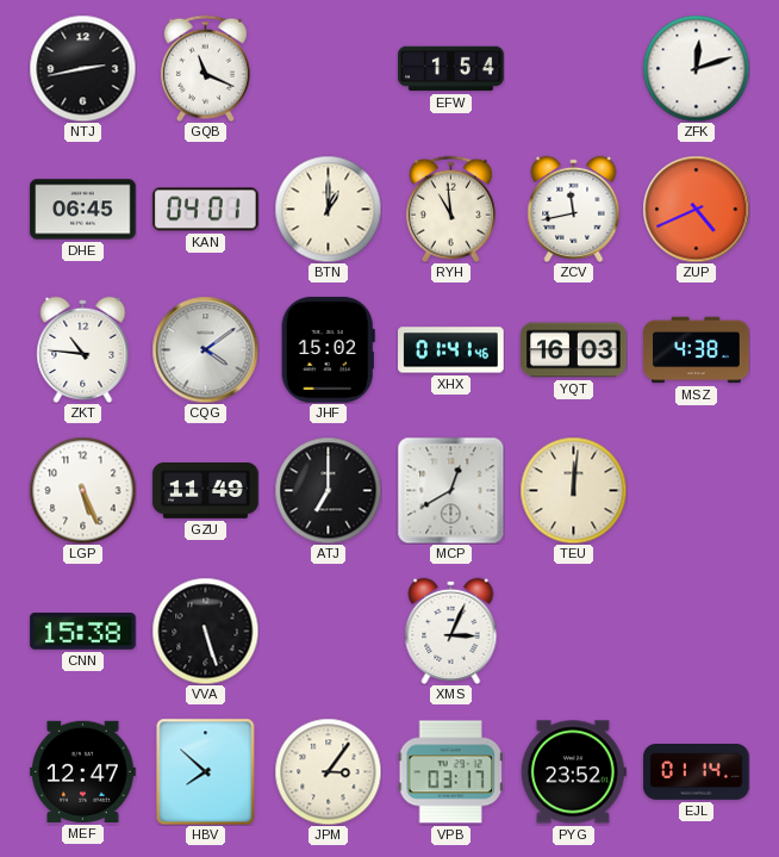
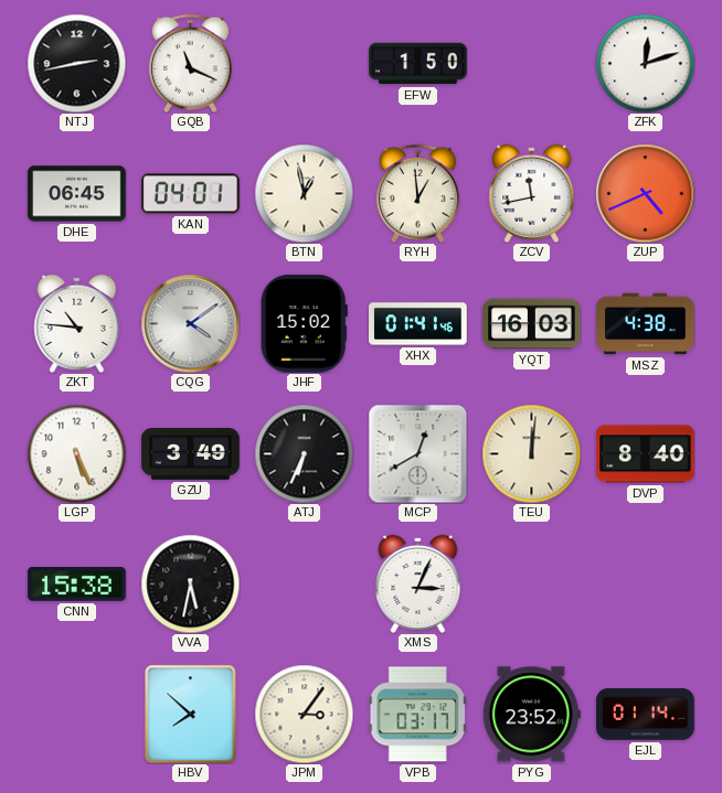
EFW: 1:54 -> 1:50
BTN: 1:00 -> 12:58
RYH: 10:59 -> 12:59
GZU: 11:49 -> 3:49
ATJ: 7:00 -> 6:34
DVP: none -> 8:40
VVA: 5:27 -> 5:32
MEF: 12:47 -> none
